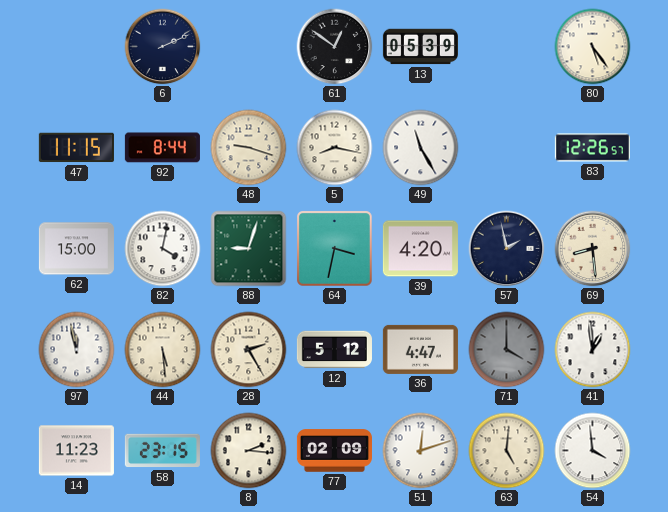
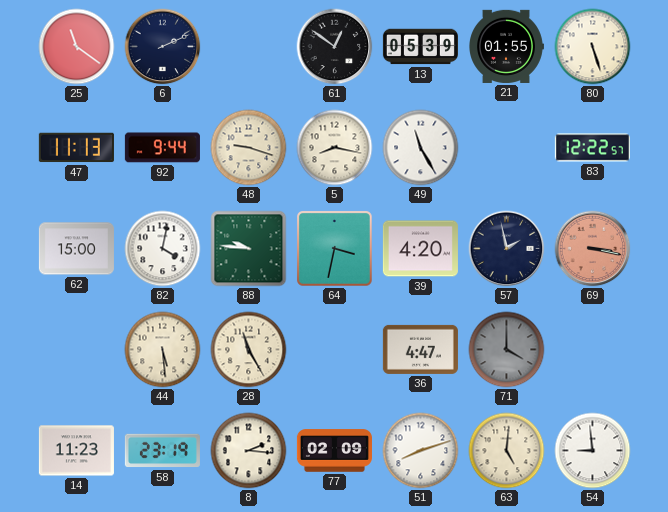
25: none -> 11:21
21: none -> 01:55
80: 5:24 -> 5:27
47: 11:15 -> 11:13
92: 8:44 -> 9:44
83: 12:26 -> 12:22
88: 9:03 -> 9:46
69: 8:29 -> 3:17
69 dial: cream -> salmon
97: 11:58 -> none
28: 2:25 -> 11:25
12: 5:12 -> none
41: 12:59 -> none
58: 23:15 -> 23:19
51: 12:12 -> 8:12
54: 3:59 -> 8:59
